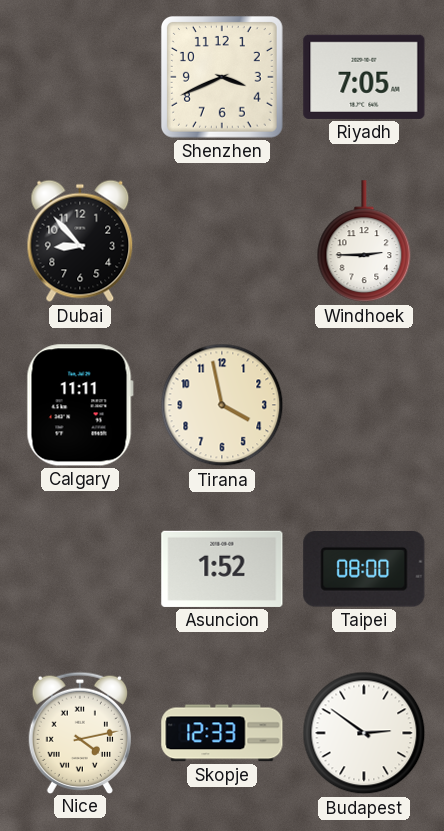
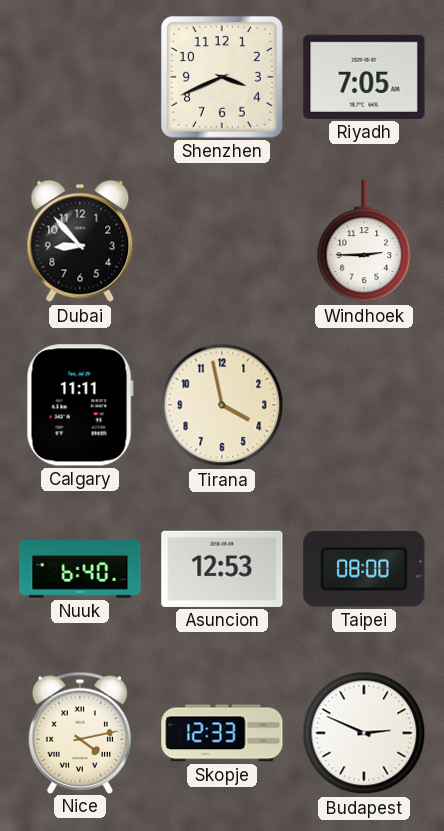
Nuuk: none -> 6:40
Asuncion: 1:52 -> 12:53
Budapest: 2:51 -> 2:49
